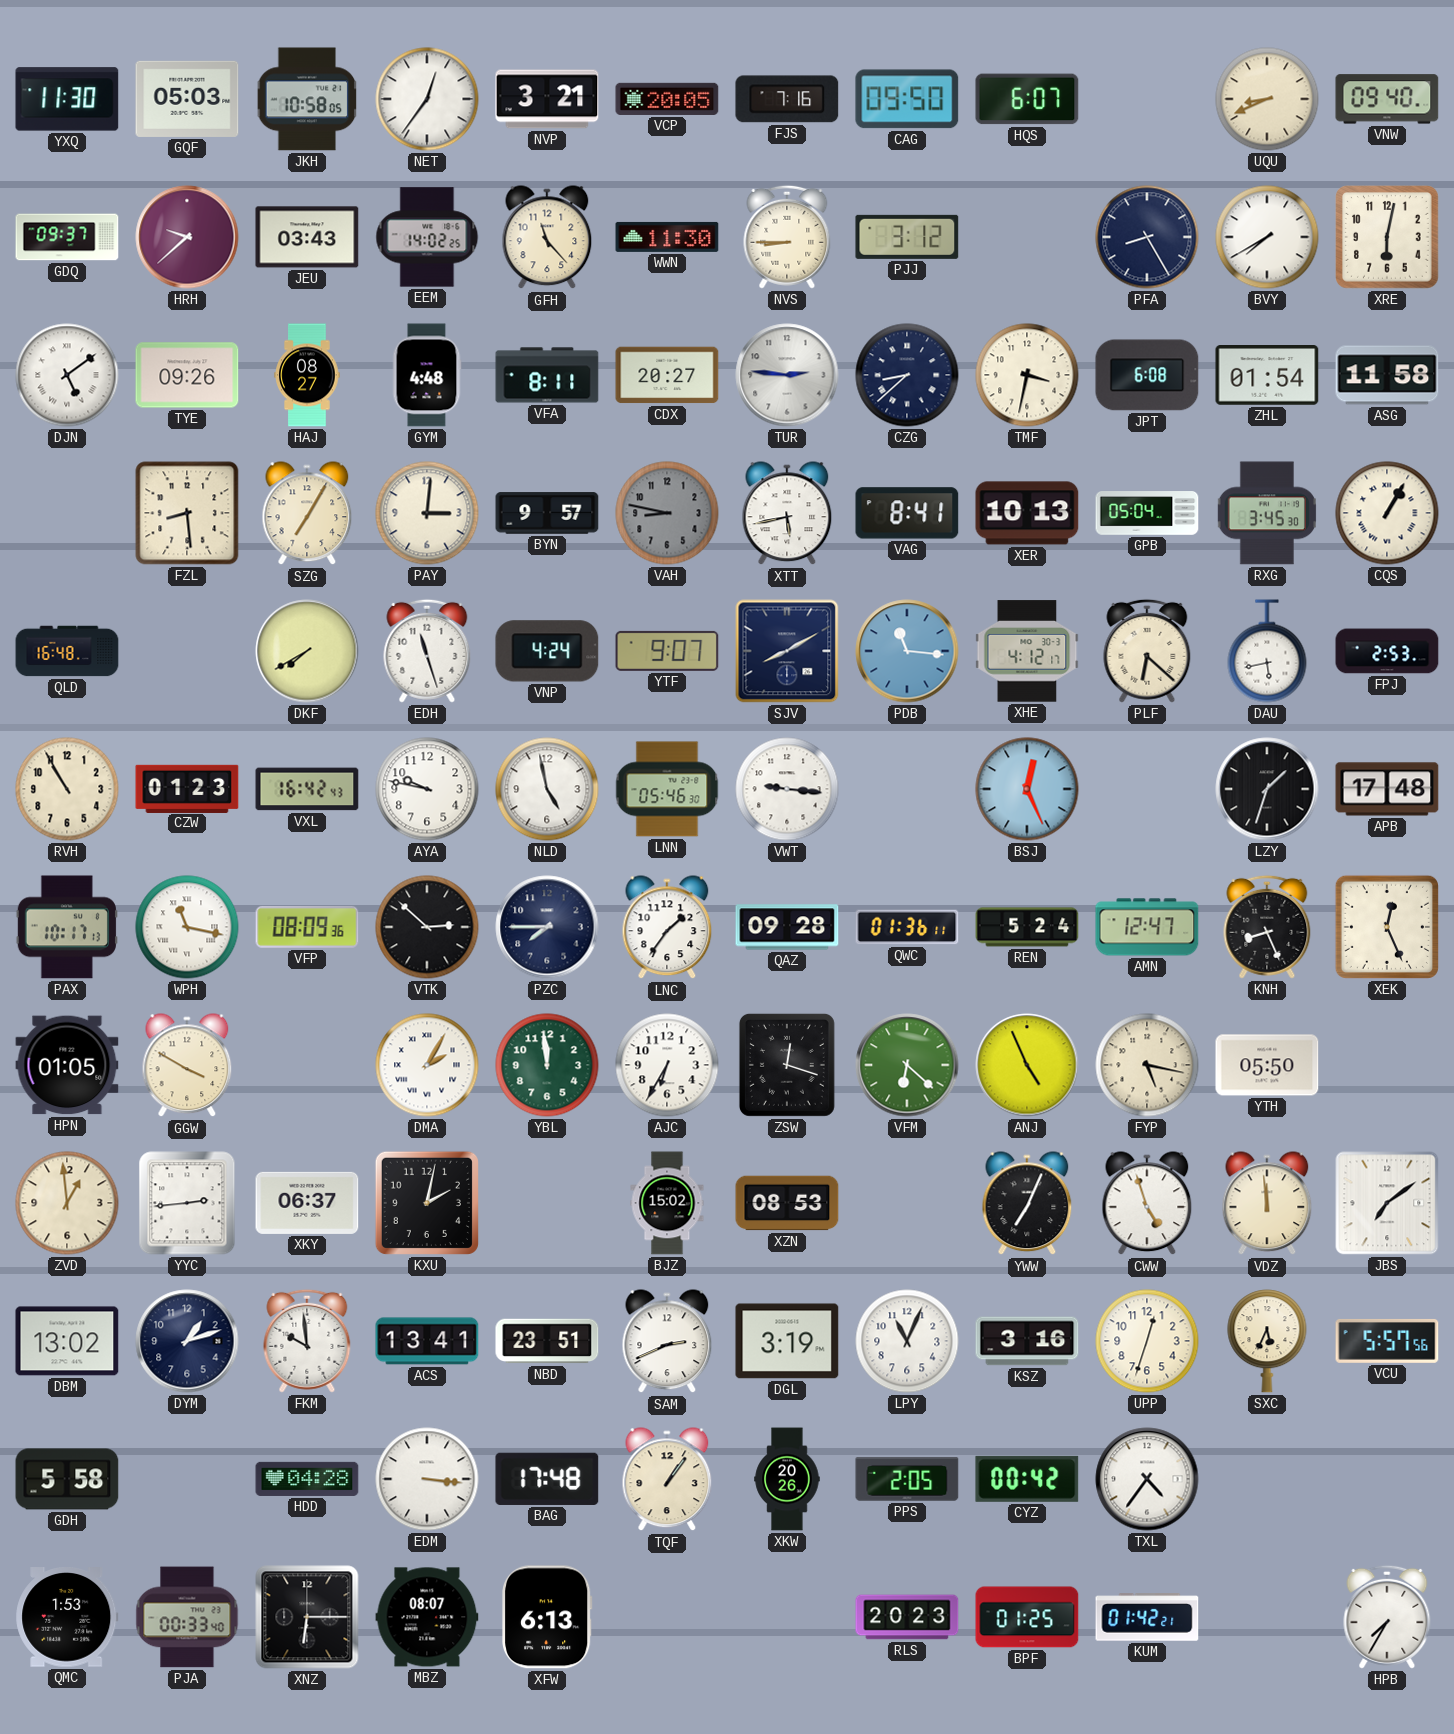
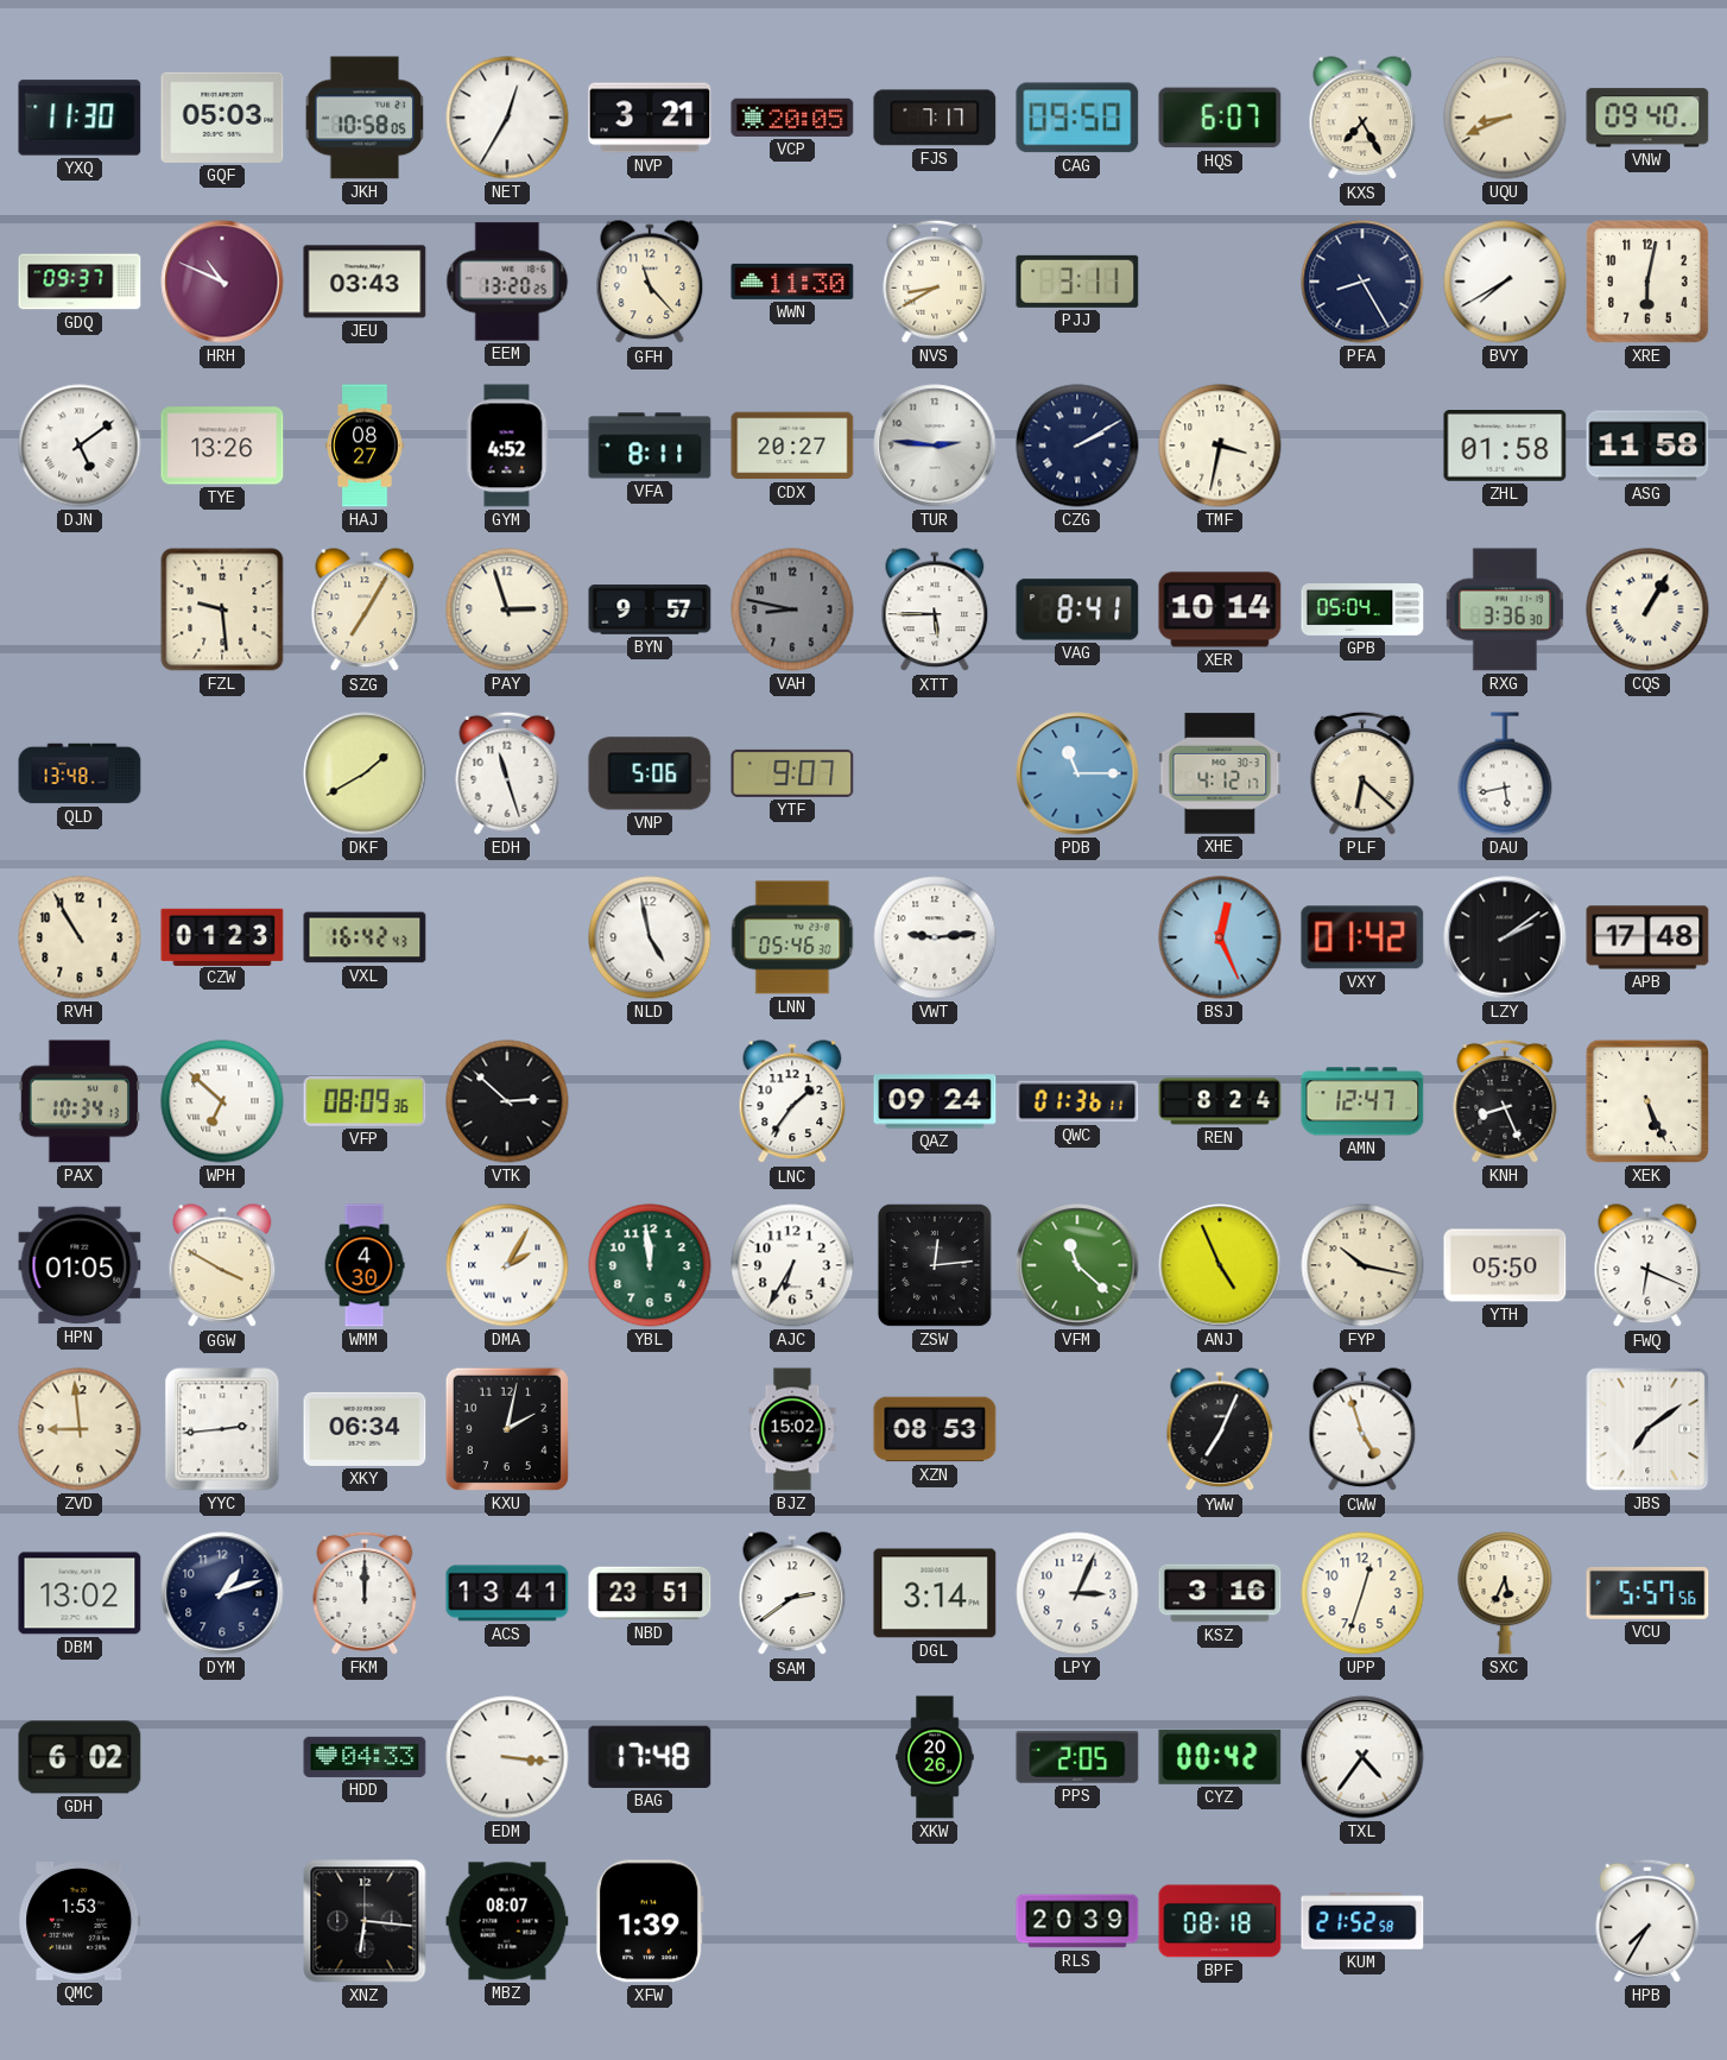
NET: 12:36 -> 12:35
FJS: 7:16 -> 7:17
KXS: none -> 7:25
HRH: 9:38 -> 10:49
EEM: 14:02 -> 13:20
NVS: 8:45 -> 8:40
PJJ: 3:12 -> 3:11
TYE: 09:26 -> 13:26
GYM: 4:48 -> 4:52
CZG: 8:38 -> 2:10
JPT: 6:08 -> none
ZHL: 01:54 -> 01:58
FZL: 8:29 -> 9:29
PAY: 3:01 -> 2:57
XTT: 5:43 -> 5:45
XER: 10:13 -> 10:14
RXG: 3:45 -> 3:36
QLD: 16:48 -> 13:48
DKF: 7:40 -> 1:40
VNP: 4:24 -> 5:06
SJV: 8:10 -> none
PDB: 11:16 -> 11:15
FPJ: 2:53 -> none
AYA: 9:47 -> none
VWT: 9:16 -> 9:14
VXY: none -> 01:42
LZY: 1:33 -> 2:09
PAX: 10:17 -> 10:34
WPH: 11:17 -> 6:52
PZC: 7:45 -> none
QAZ: 09:28 -> 09:24
REN: 5:24 -> 8:24
XEK: 12:26 -> 5:26
WMM: none -> 4:30
ZSW: 12:18 -> 12:14
VFM: 6:22 -> 11:22
FYP: 5:17 -> 10:17
FWQ: none -> 6:19
ZVD: 12:59 -> 8:59
XKY: 06:37 -> 06:34
VDZ: 11:59 -> none
FKM: 9:59 -> 12:00
SAM: 2:41 -> 2:39
DGL: 3:19 -> 3:14
LPY: 11:04 -> 3:04
GDH: 5:58 -> 6:02
HDD: 04:28 -> 04:33
TQF: 1:06 -> none
PJA: 00:33 -> none
XNZ: 6:15 -> 6:16
XFW: 6:13 -> 1:39
RLS: 20:23 -> 20:39
BPF: 01:25 -> 08:18
KUM: 01:42 -> 21:52
